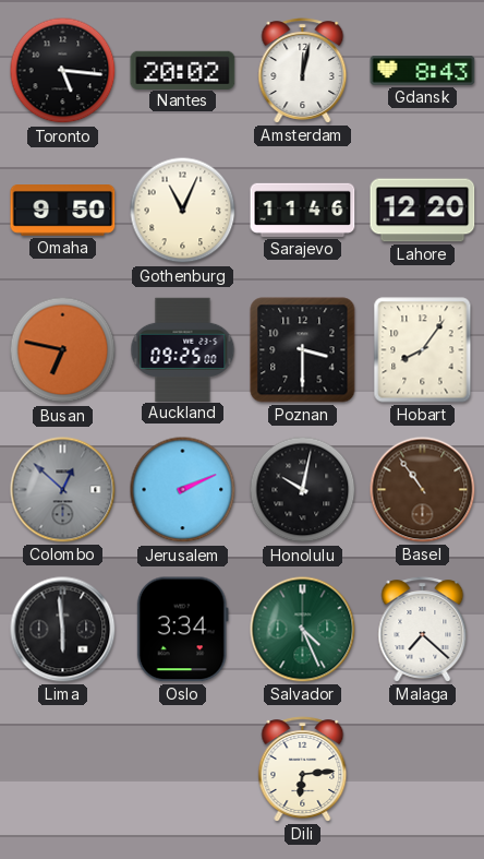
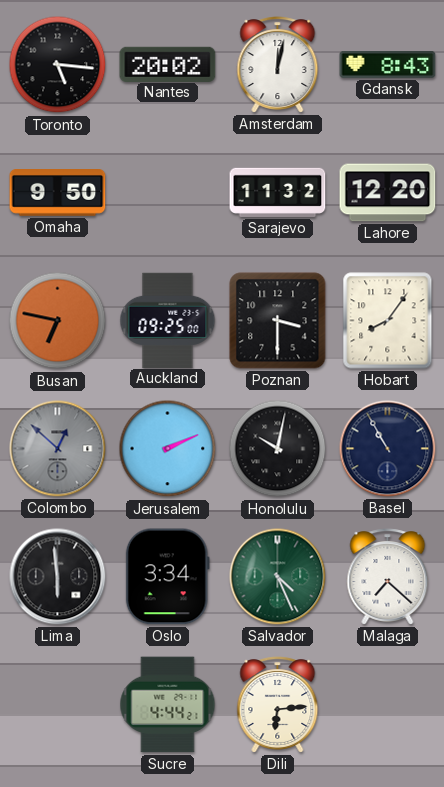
Gothenburg: 11:04 -> none
Sarajevo: 11:46 -> 11:32
Basel: 10:54 -> 10:55
Basel dial: brown -> navy
Sucre: none -> 4:44
